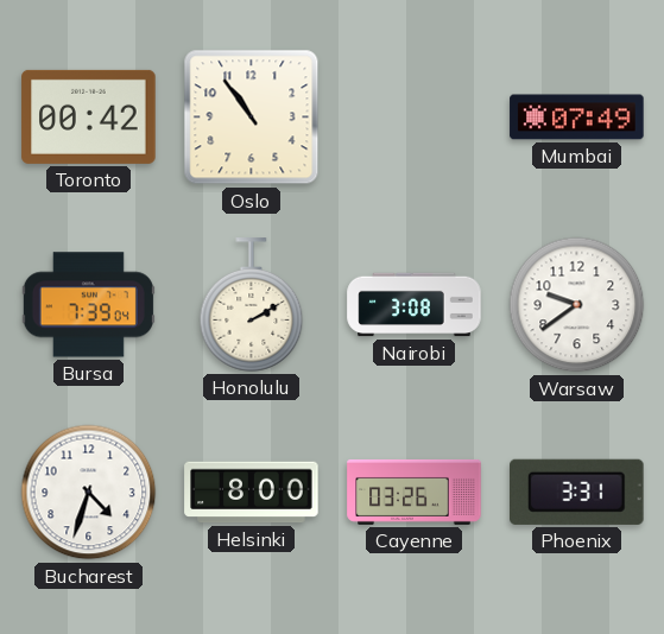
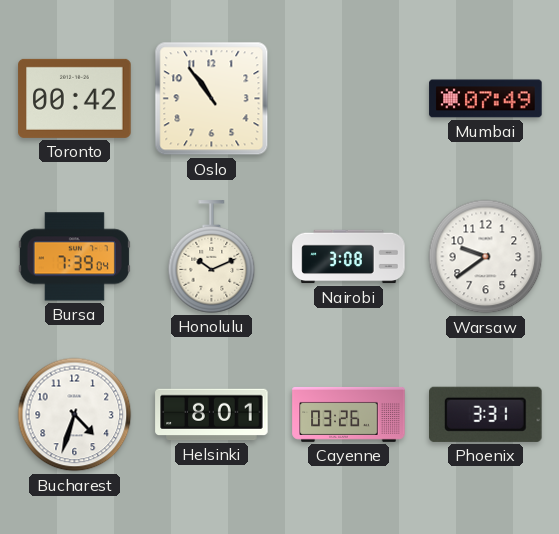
Honolulu: 2:10 -> 10:11
Helsinki: 8:00 -> 8:01
